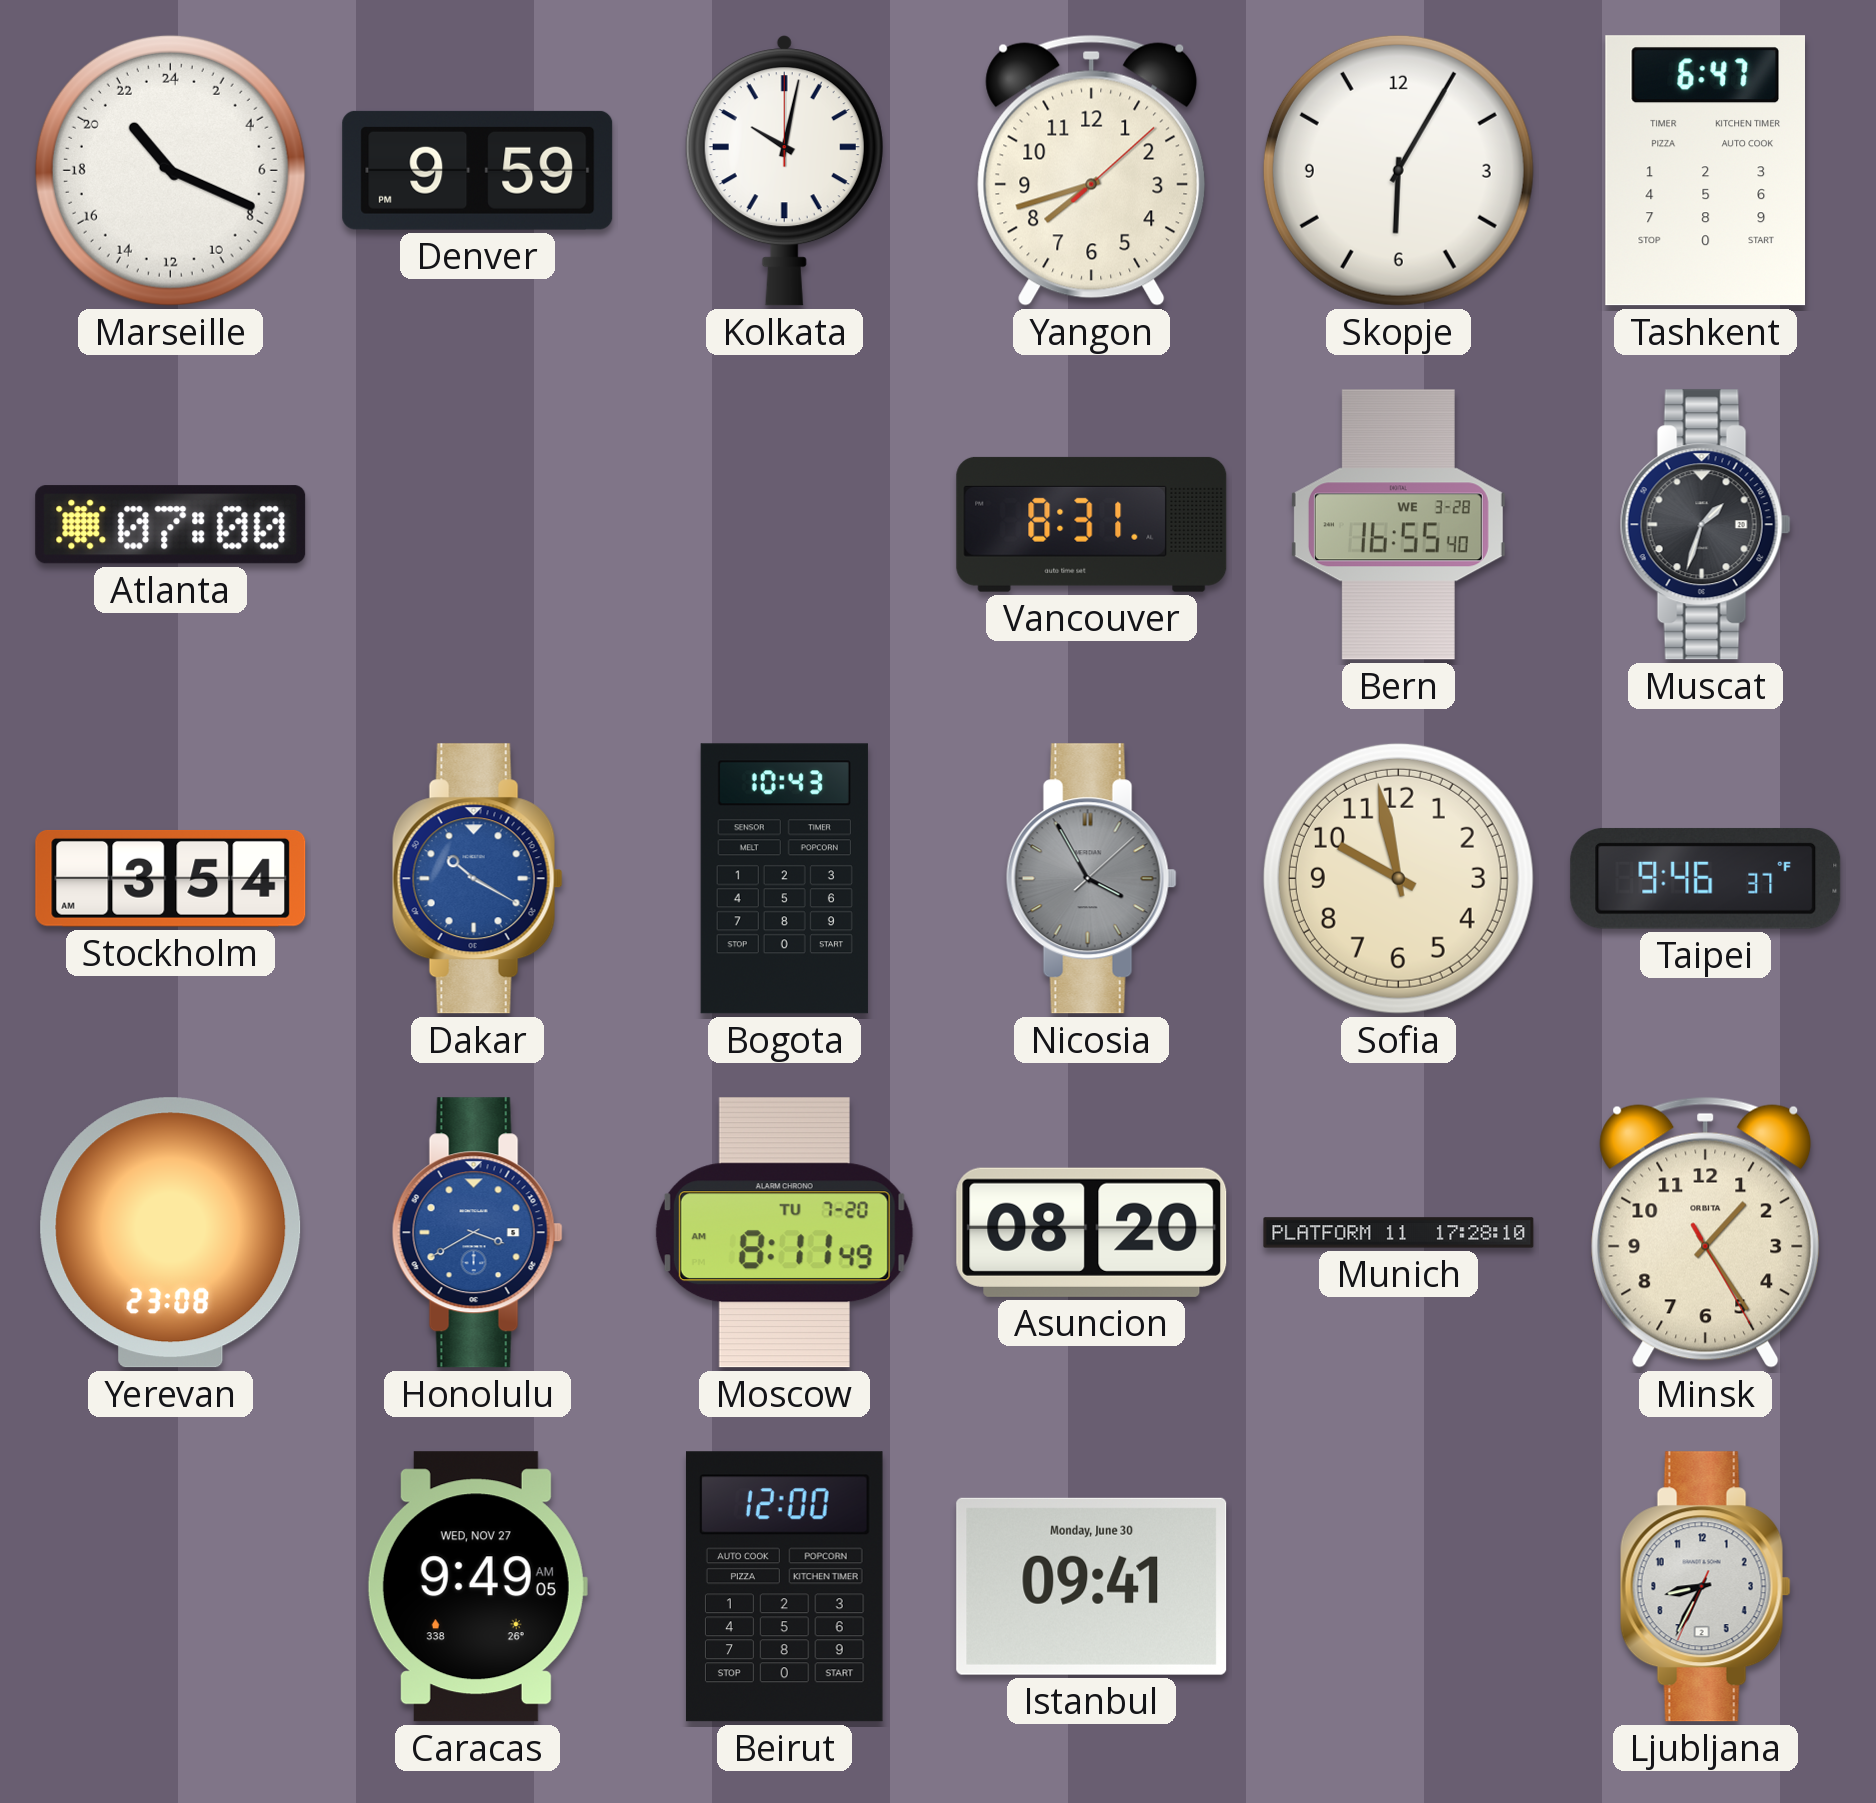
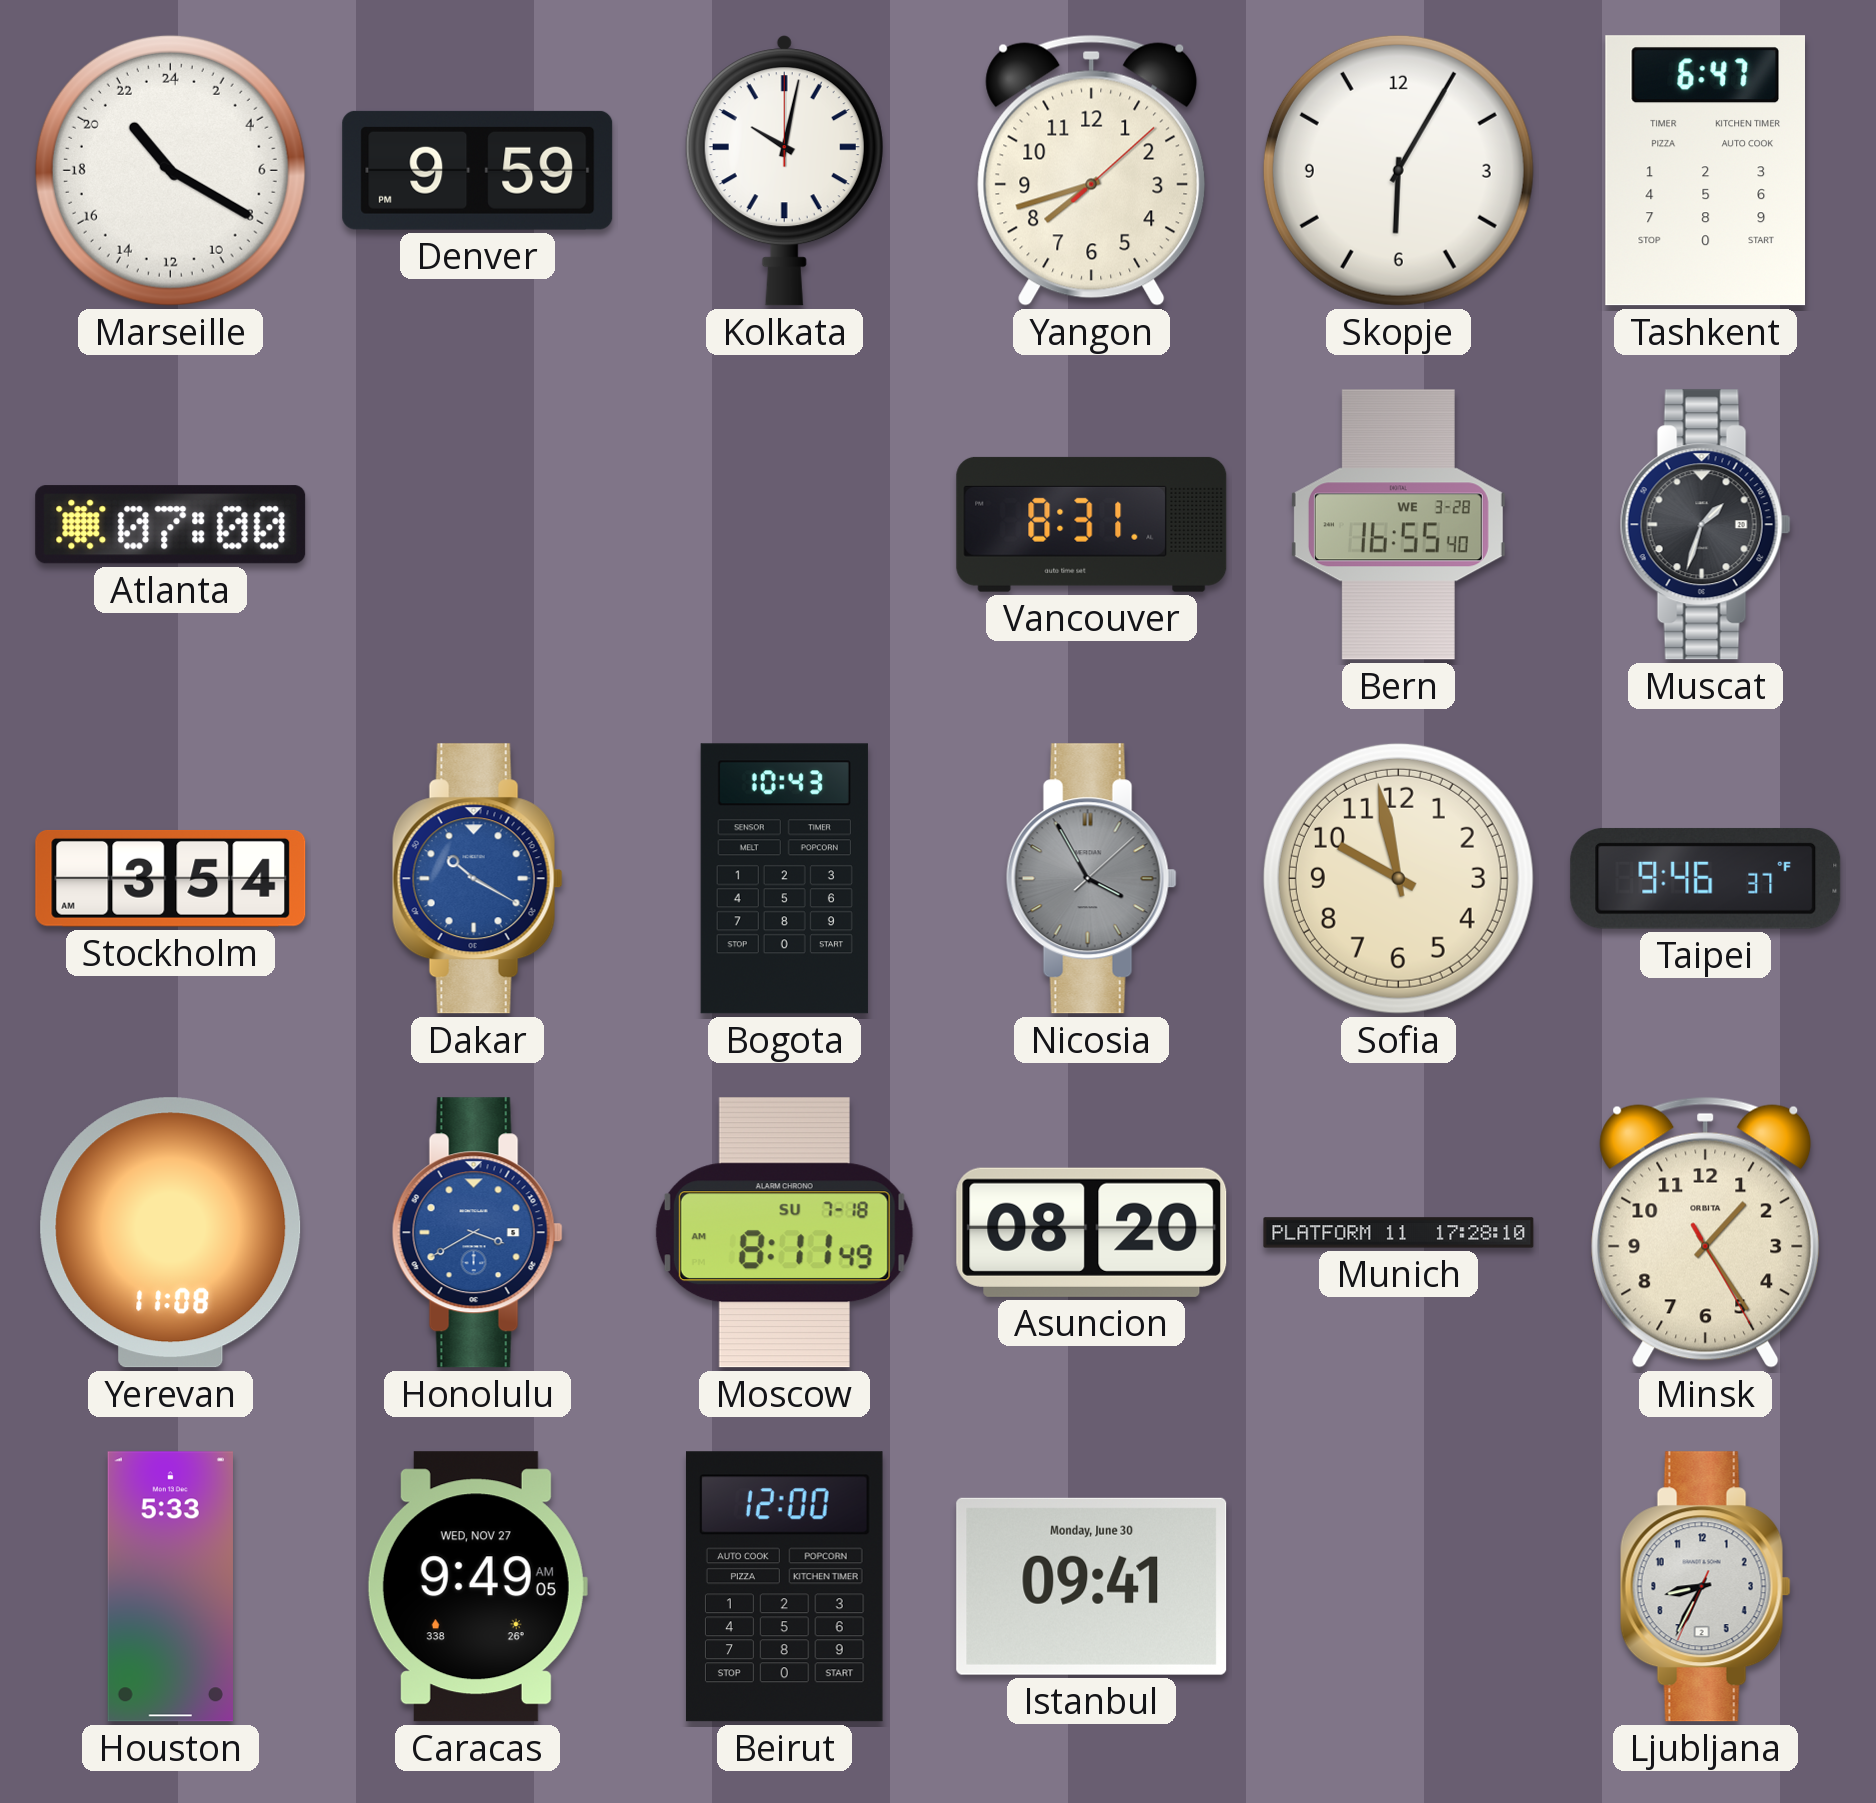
Marseille: 21:19 -> 21:20
Yerevan: 23:08 -> 11:08
Moscow date: TU 7-20 -> SU 7-18
Houston: none -> 5:33
